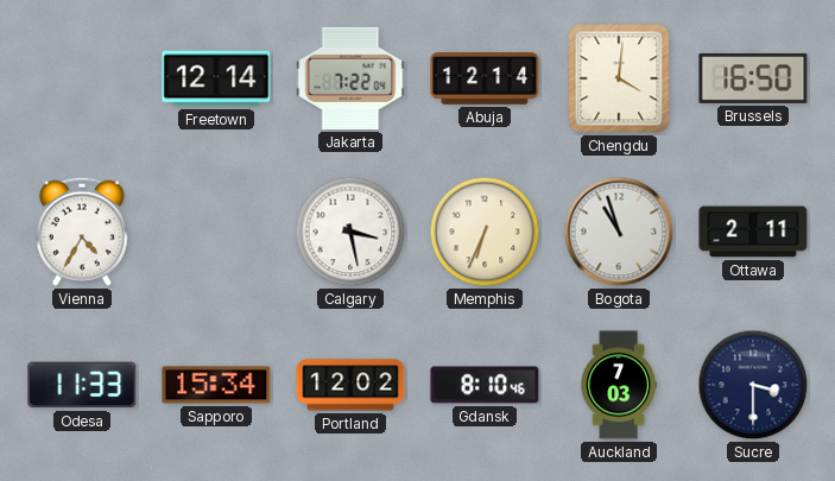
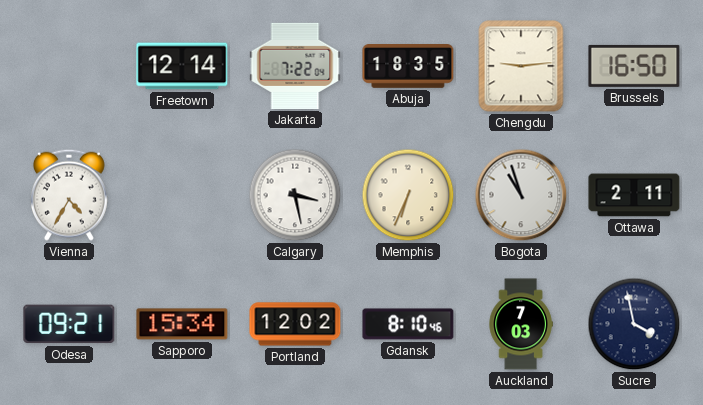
Abuja: 12:14 -> 18:35
Chengdu: 4:01 -> 9:14
Odesa: 11:33 -> 09:21
Sucre: 3:30 -> 3:58
